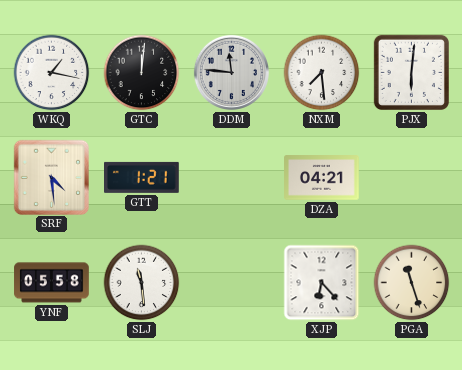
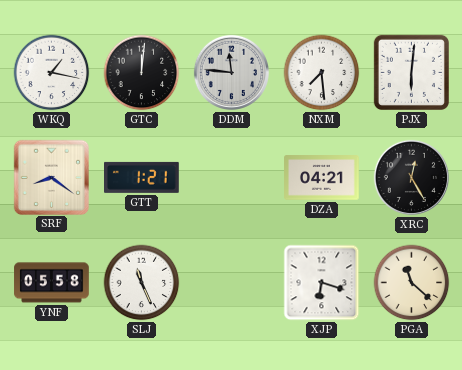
SRF: 4:29 -> 8:21
XRC: none -> 12:25
SLJ: 11:29 -> 11:26
XJP: 6:23 -> 6:18
PGA: 11:27 -> 11:22
